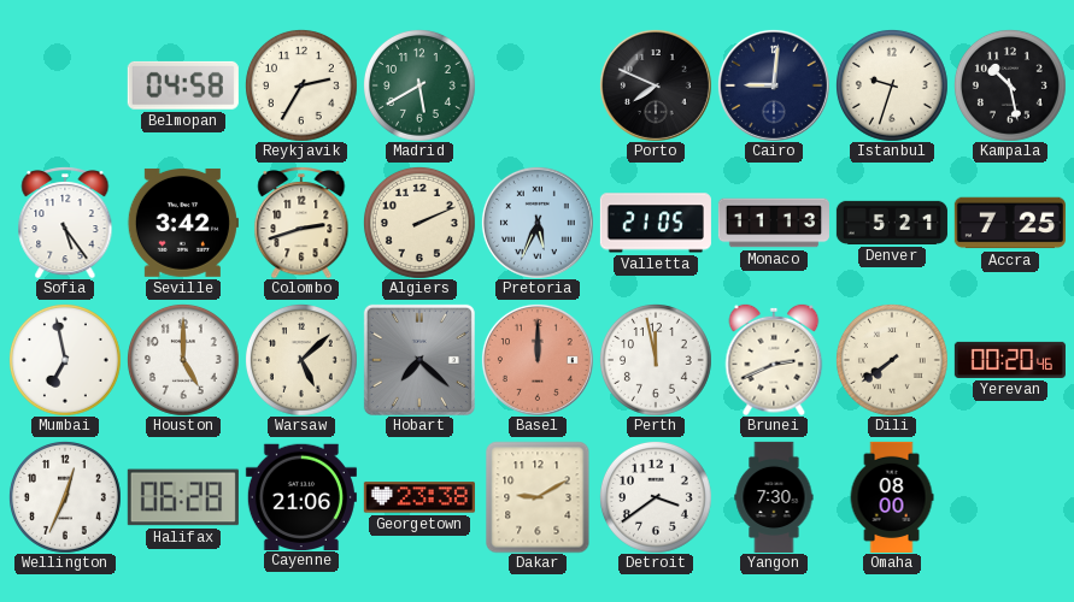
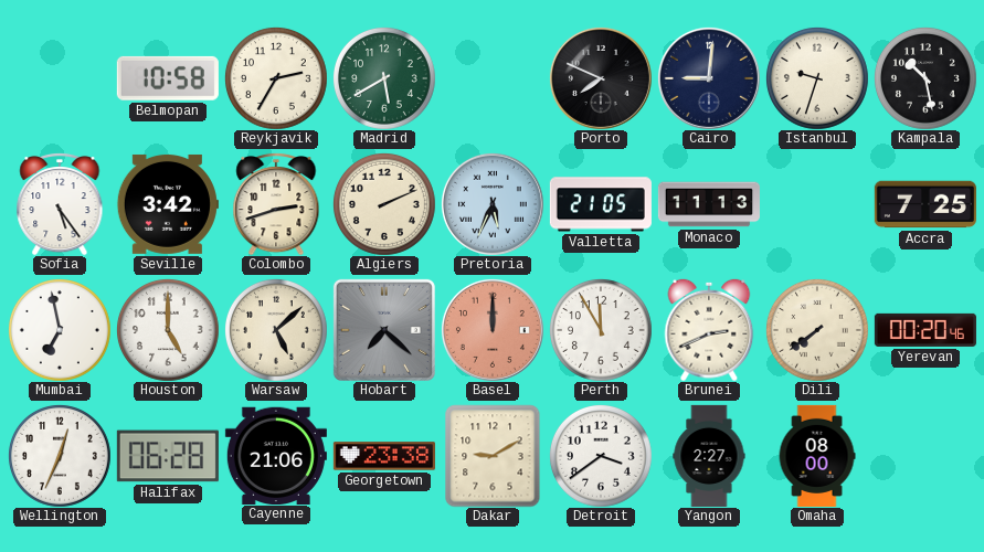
Belmopan: 04:58 -> 10:58
Denver: 5:21 -> none
Perth: 11:58 -> 11:55
Yangon: 7:30 -> 2:27
